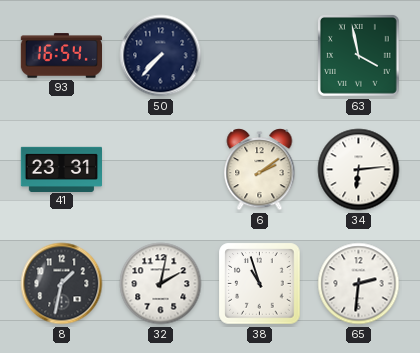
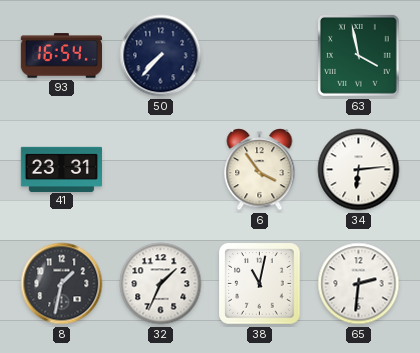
6: 2:09 -> 3:54
32: 2:02 -> 1:34
38: 10:57 -> 11:02
